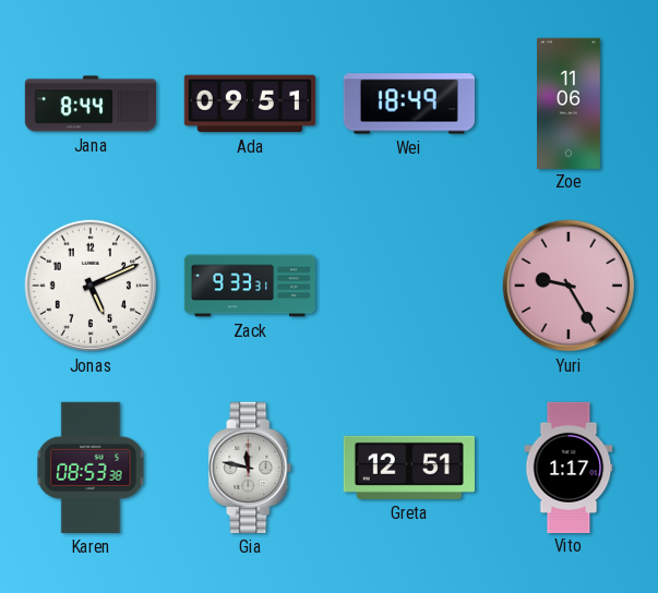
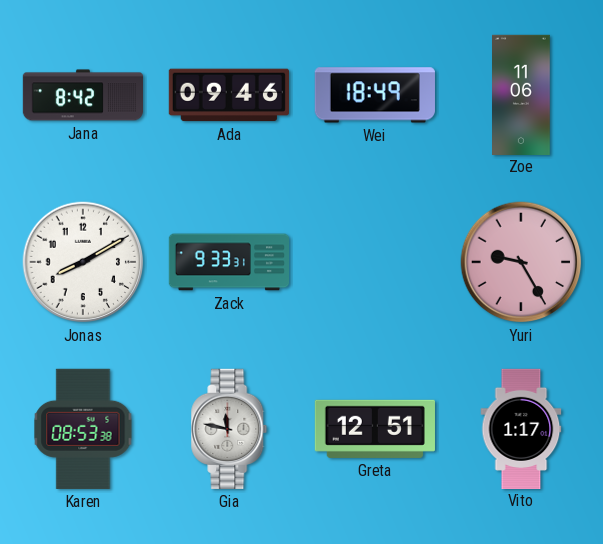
Jana: 8:44 -> 8:42
Ada: 09:51 -> 09:46
Jonas: 5:11 -> 8:10
